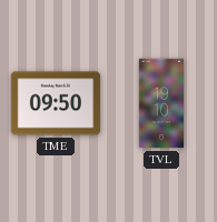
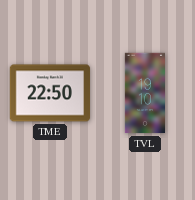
TME: 09:50 -> 22:50
